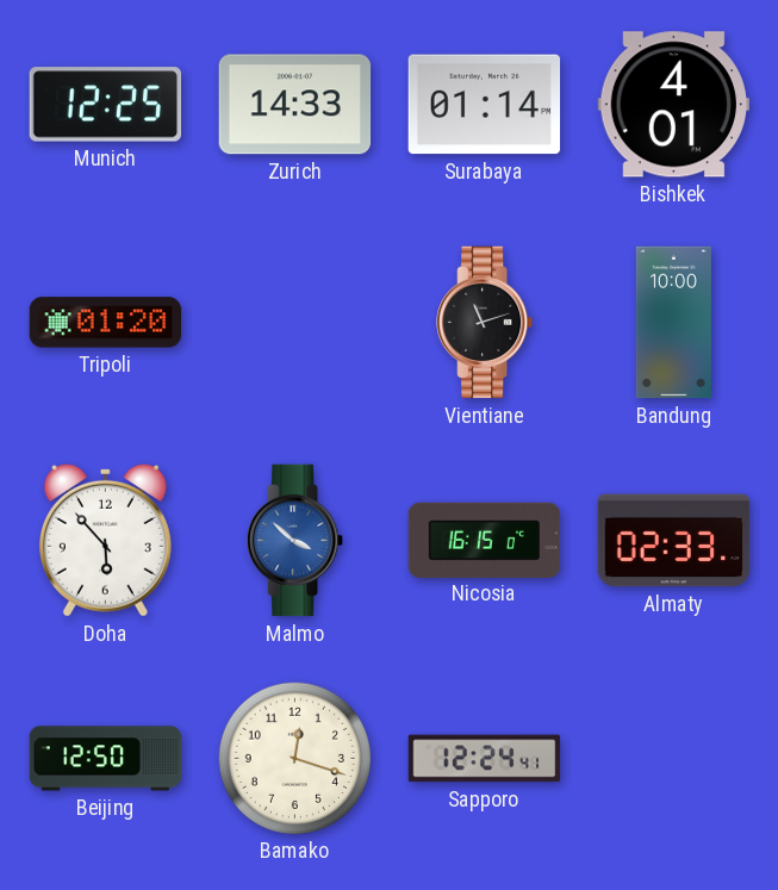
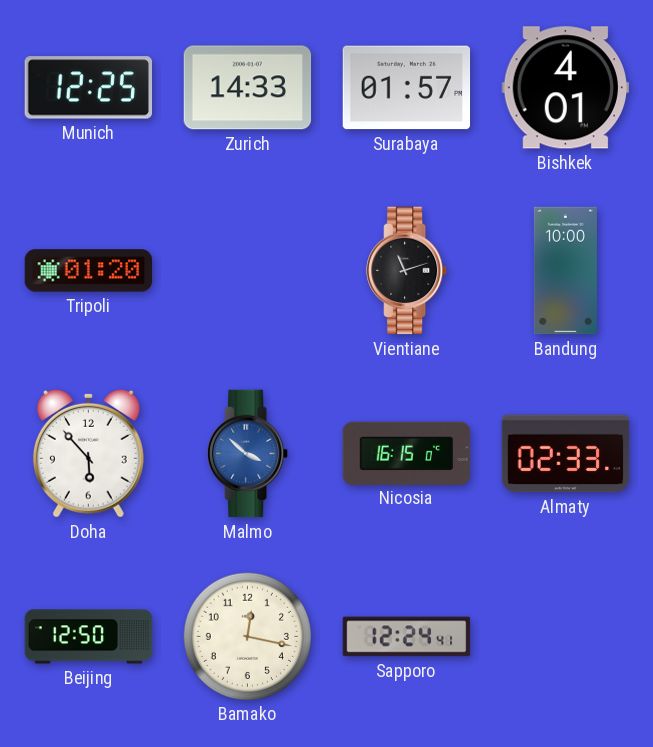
Surabaya: 01:14 -> 01:57
Bamako: 12:18 -> 12:17
